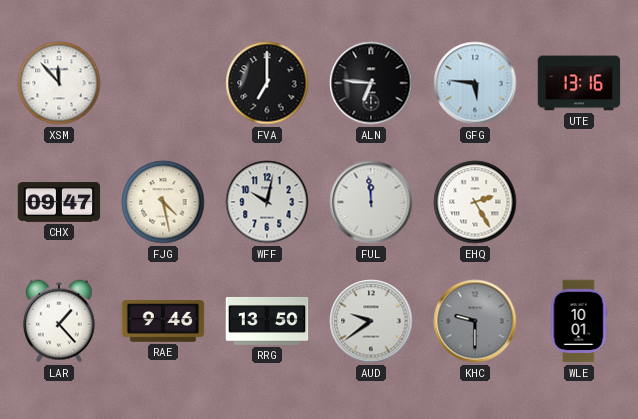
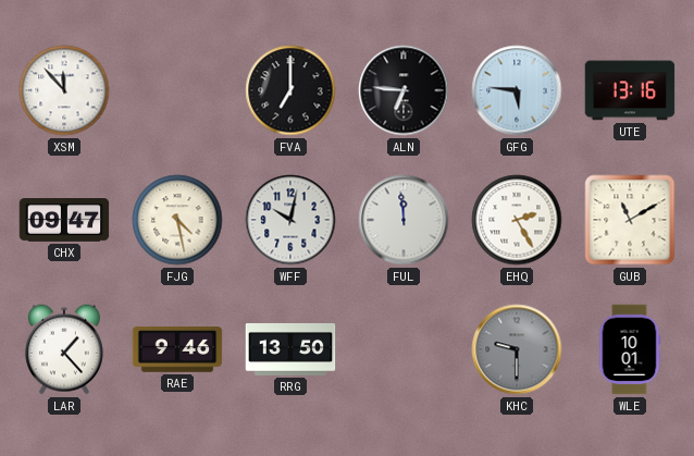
GUB: none -> 11:10
AUD: 9:39 -> none
